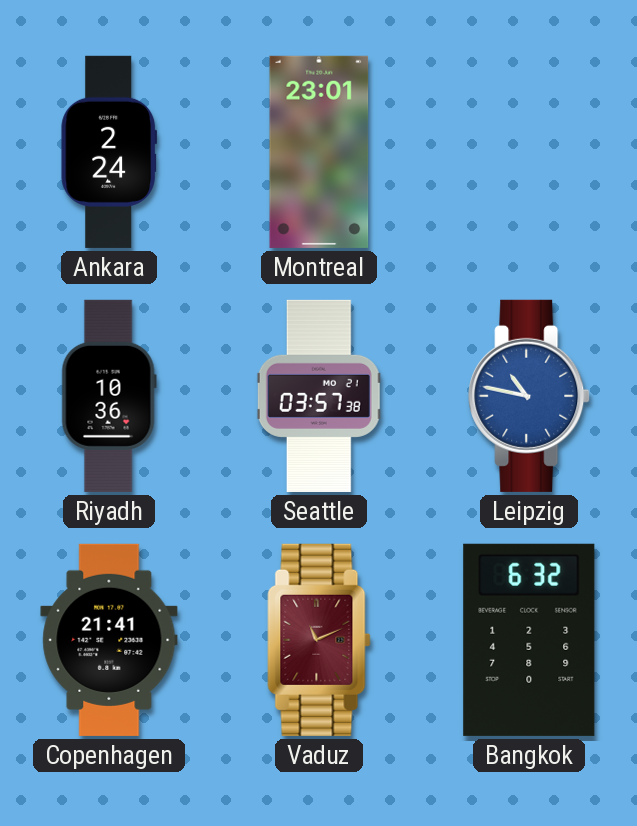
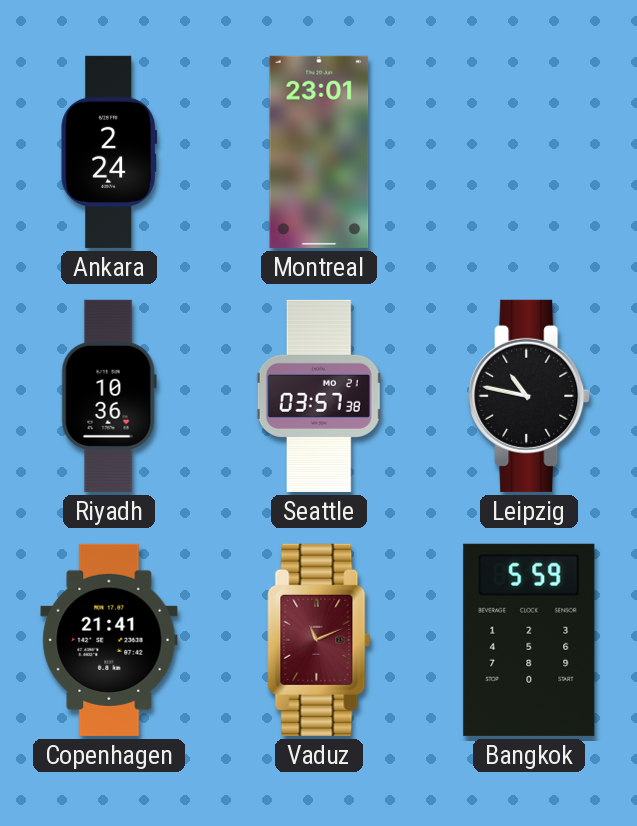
Leipzig dial: blue -> black
Bangkok: 6:32 -> 5:59
